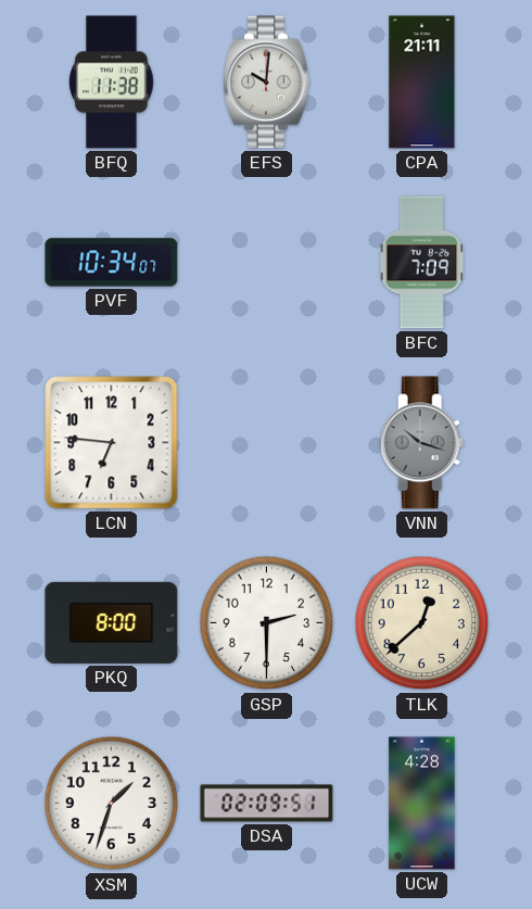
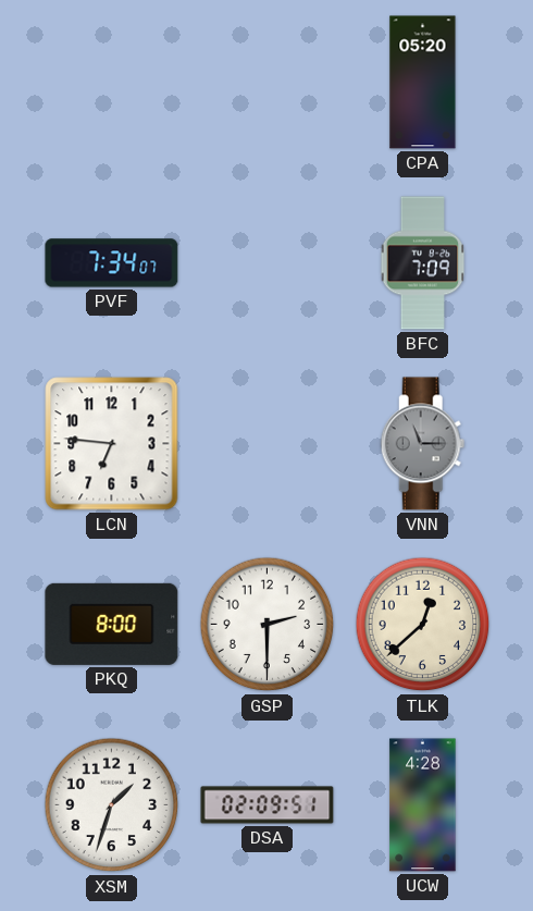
BFQ: 11:38 -> none
EFS: 10:01 -> none
CPA: 21:11 -> 05:20
PVF: 10:34 -> 7:34
VNN: 10:18 -> 11:15
